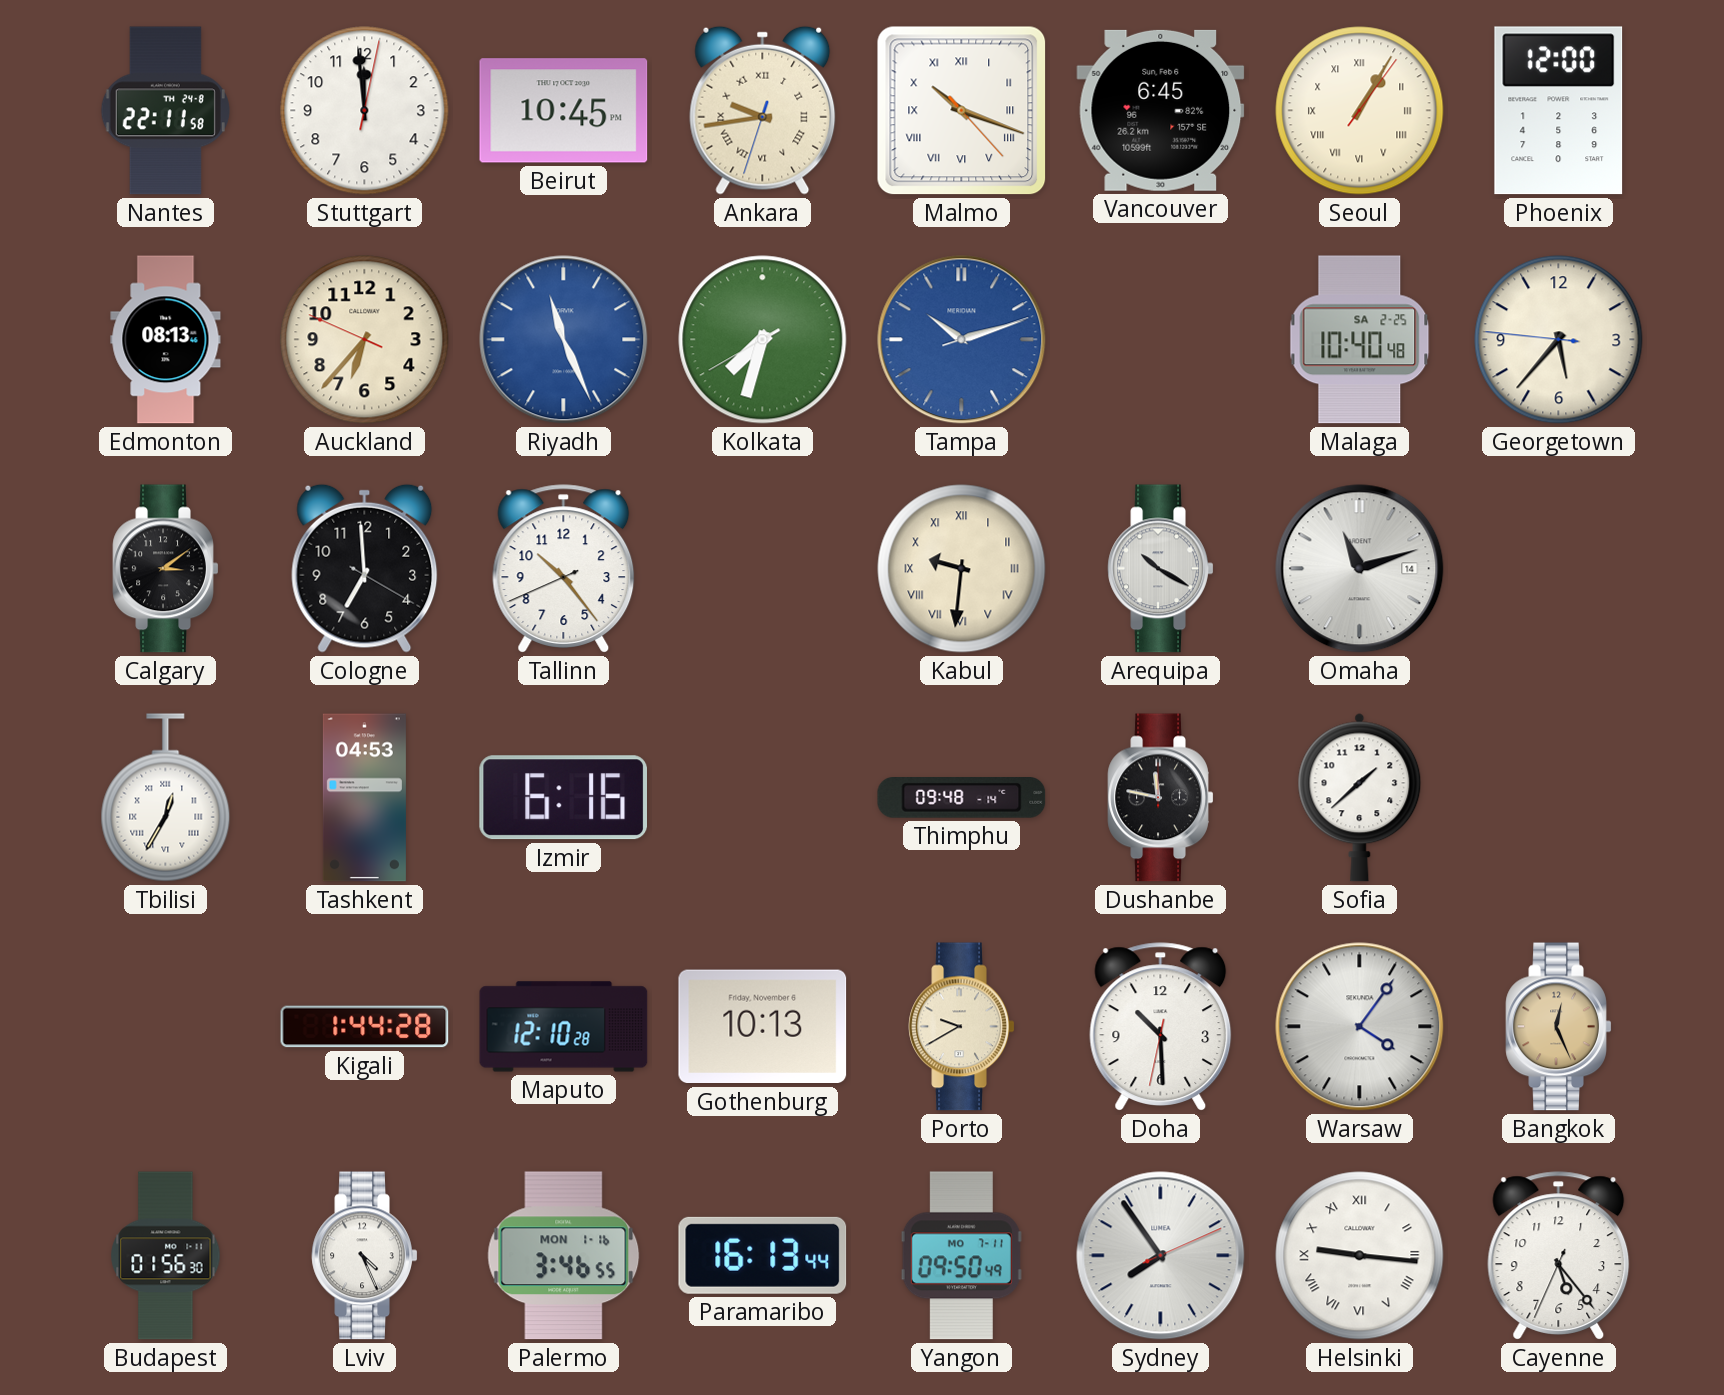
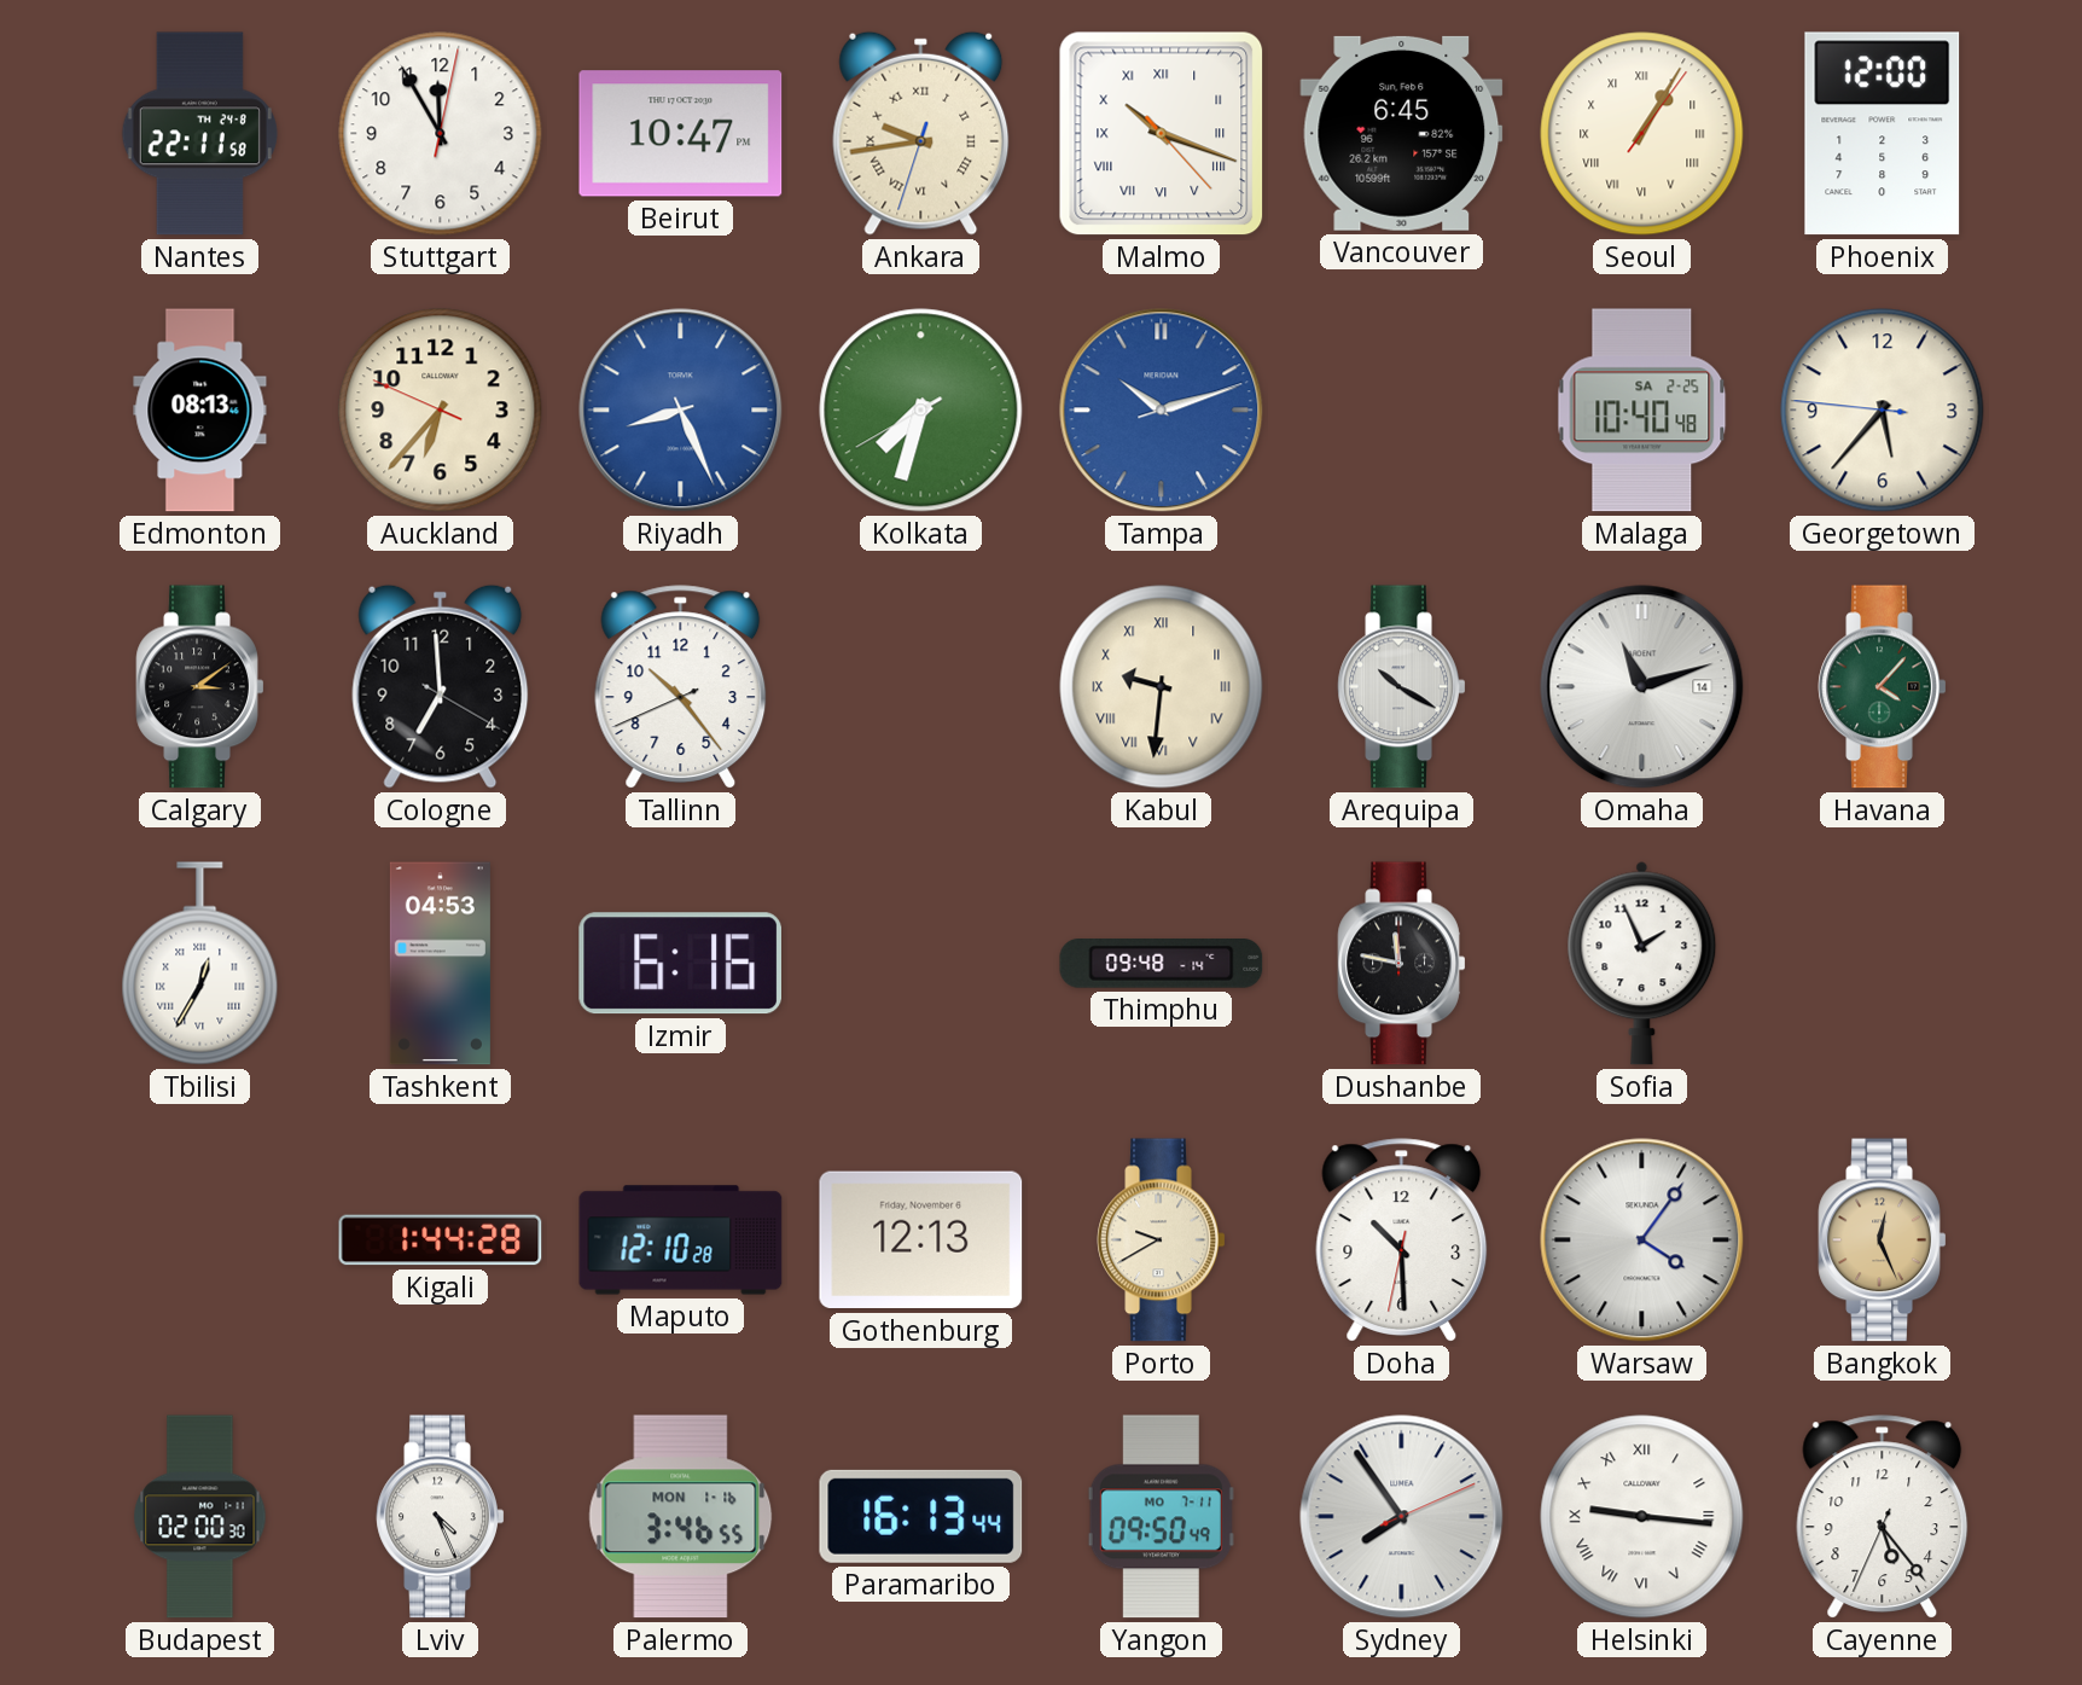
Stuttgart: 11:59 -> 11:55
Beirut: 10:45 -> 10:47
Riyadh: 11:26 -> 8:26
Havana: none -> 4:07
Sofia: 1:38 -> 1:56
Gothenburg: 10:13 -> 12:13
Budapest: 01:56 -> 02:00
